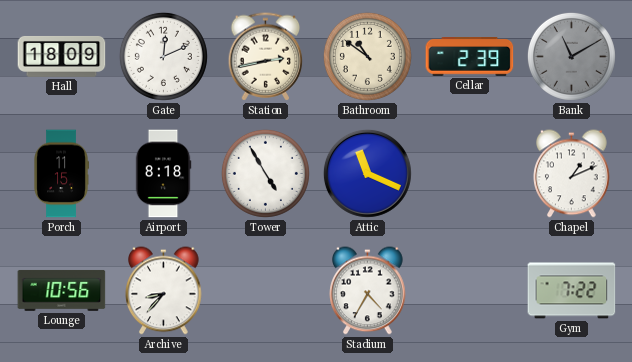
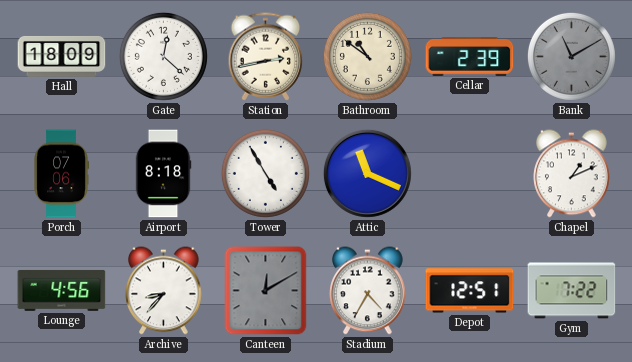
Gate: 12:11 -> 12:22
Porch: 11:15 -> 07:06
Lounge: 10:56 -> 4:56
Canteen: none -> 12:10
Depot: none -> 12:51
